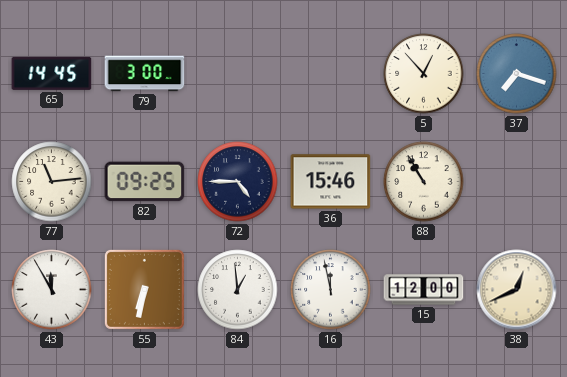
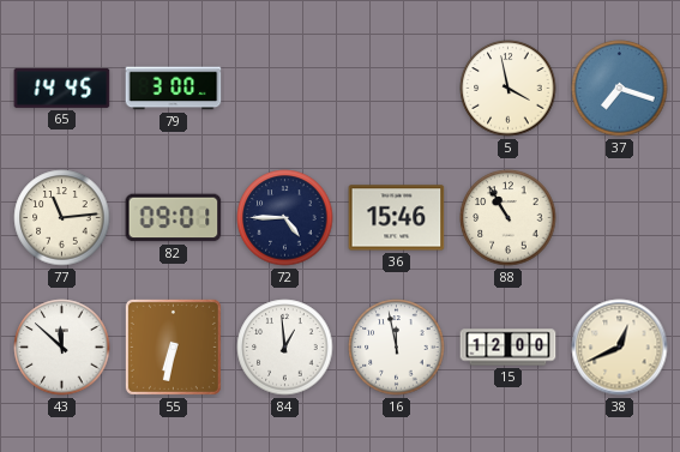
5: 12:53 -> 3:58
82: 09:25 -> 09:01
43: 11:55 -> 11:52
